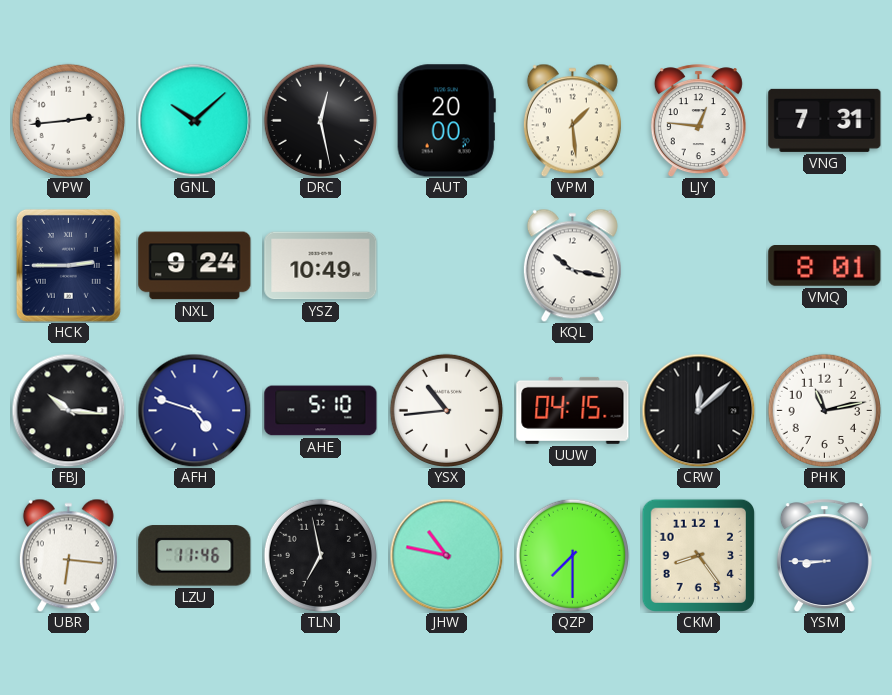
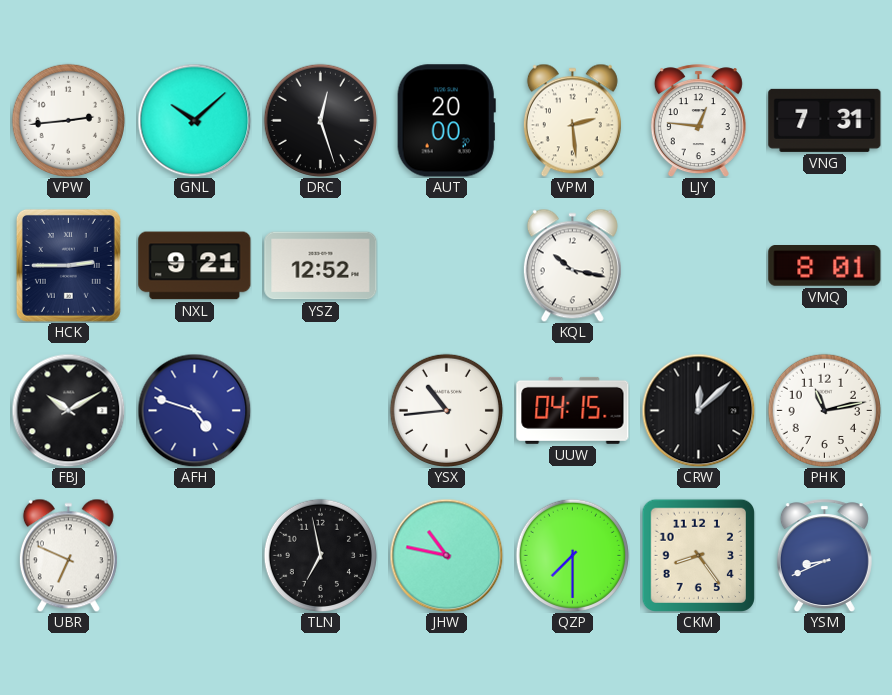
DRC: 12:28 -> 12:27
VPM: 1:29 -> 2:29
NXL: 9:24 -> 9:21
YSZ: 10:49 -> 12:52
FBJ: 10:16 -> 10:10
AHE: 5:10 -> none
UBR: 6:16 -> 6:49
LZU: 11:46 -> none
YSM: 8:45 -> 8:41
